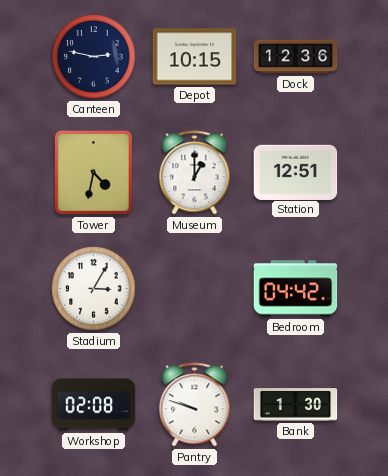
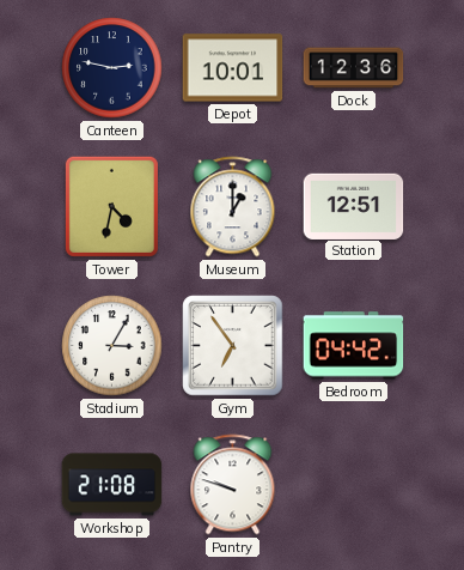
Depot: 10:15 -> 10:01
Gym: none -> 6:54
Workshop: 02:08 -> 21:08
Bank: 1:30 -> none
